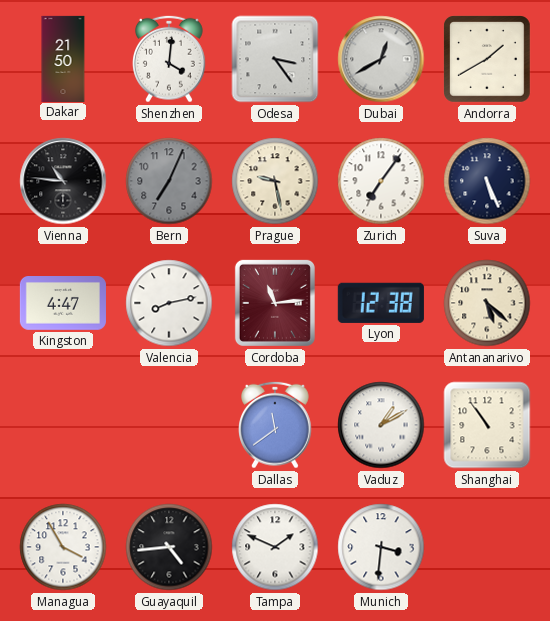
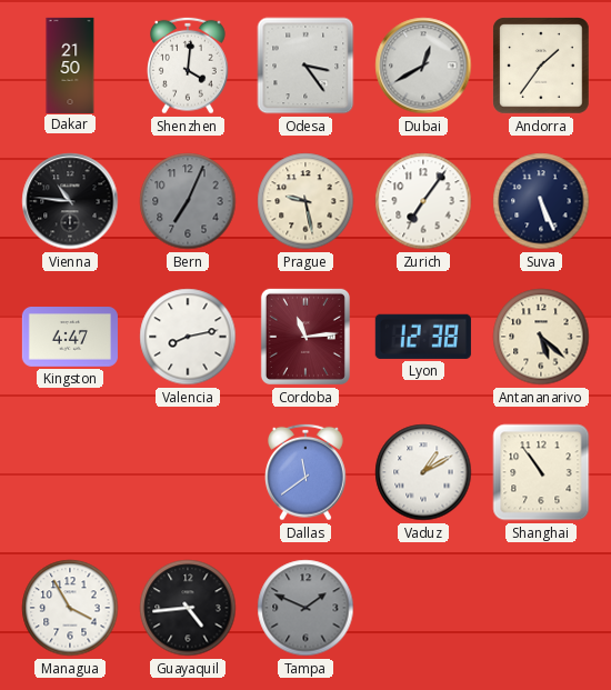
Andorra: 1:40 -> 1:36
Tampa dial: white -> grey
Munich: 3:31 -> none
